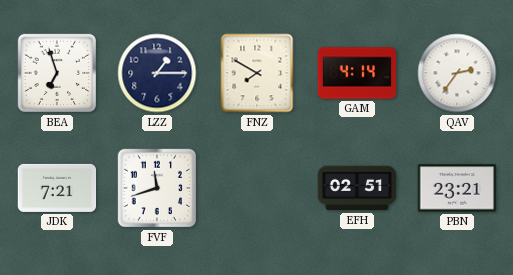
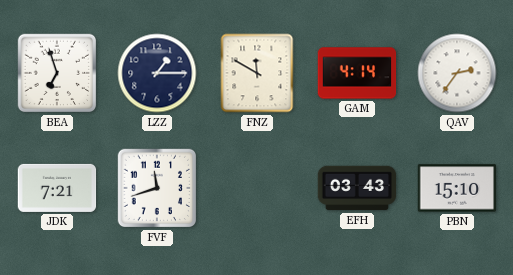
FNZ: 7:50 -> 11:50
EFH: 02:51 -> 03:43
PBN: 23:21 -> 15:10
